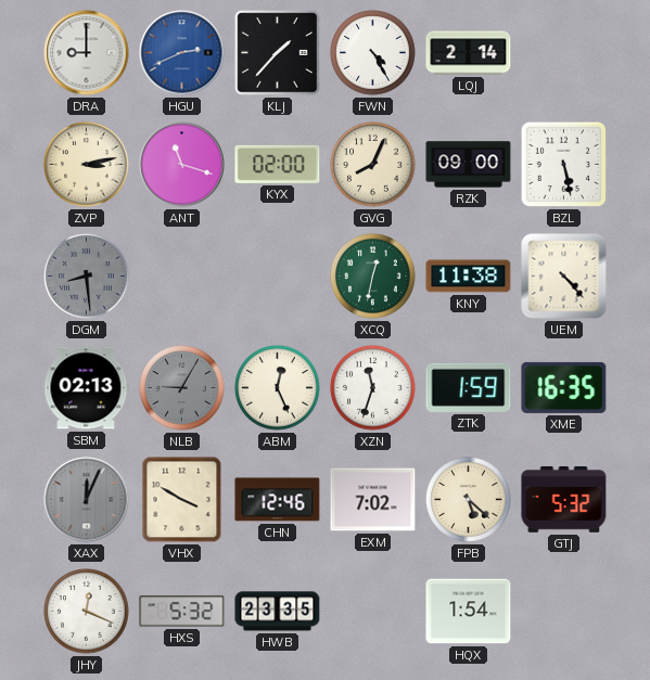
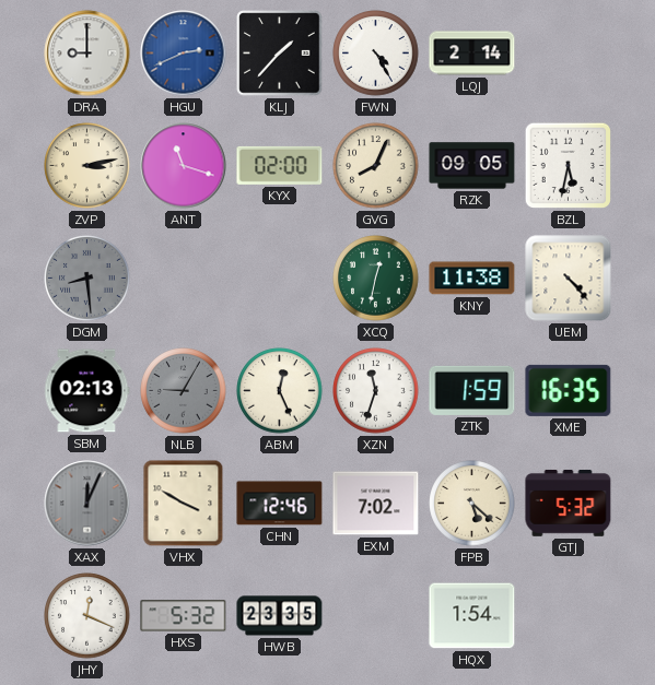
RZK: 09:00 -> 09:05
BZL: 5:28 -> 5:32
